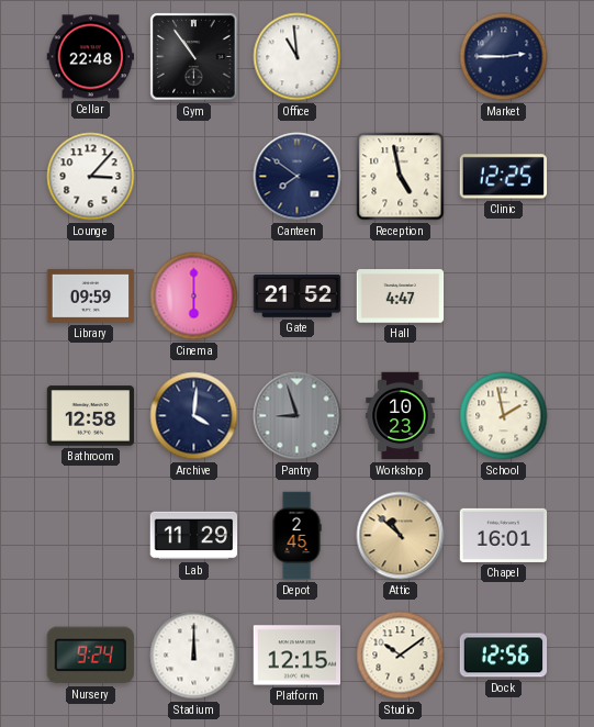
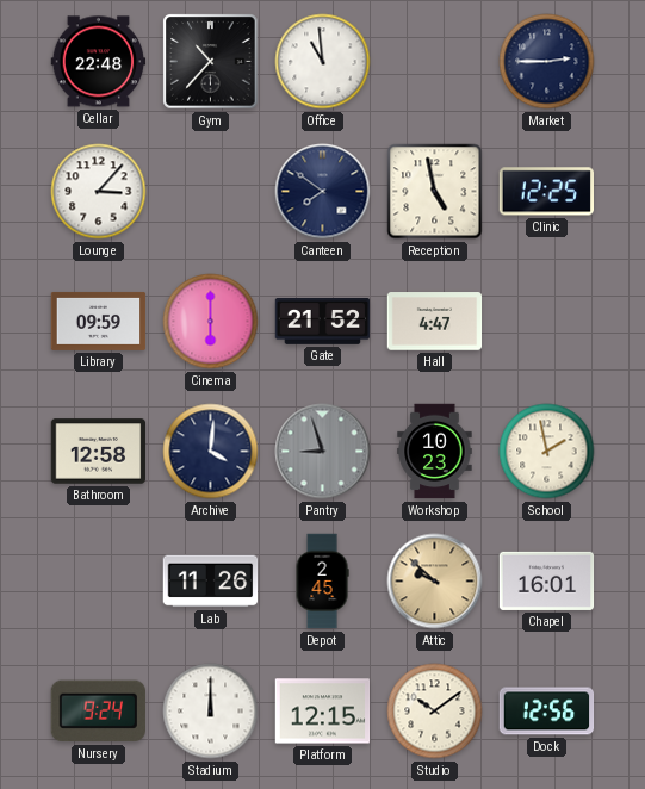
Gym: 10:54 -> 10:37
Lab: 11:29 -> 11:26
Attic: 10:52 -> 9:52
